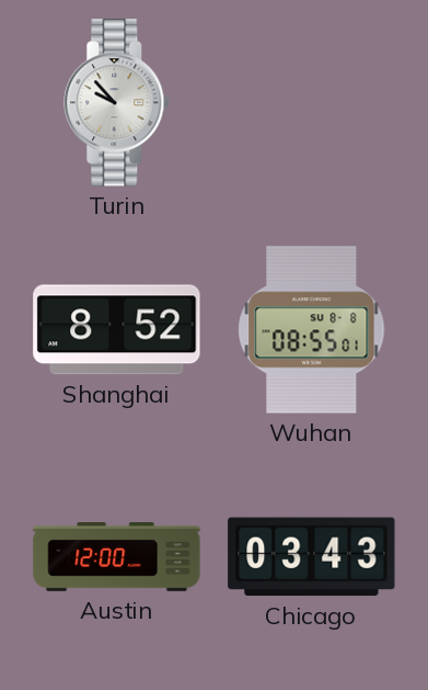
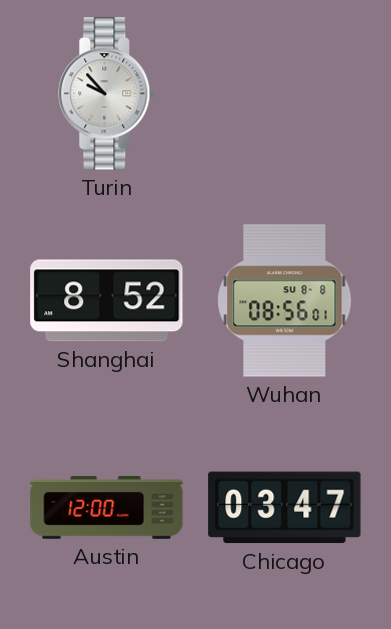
Wuhan: 08:55 -> 08:56
Chicago: 03:43 -> 03:47
